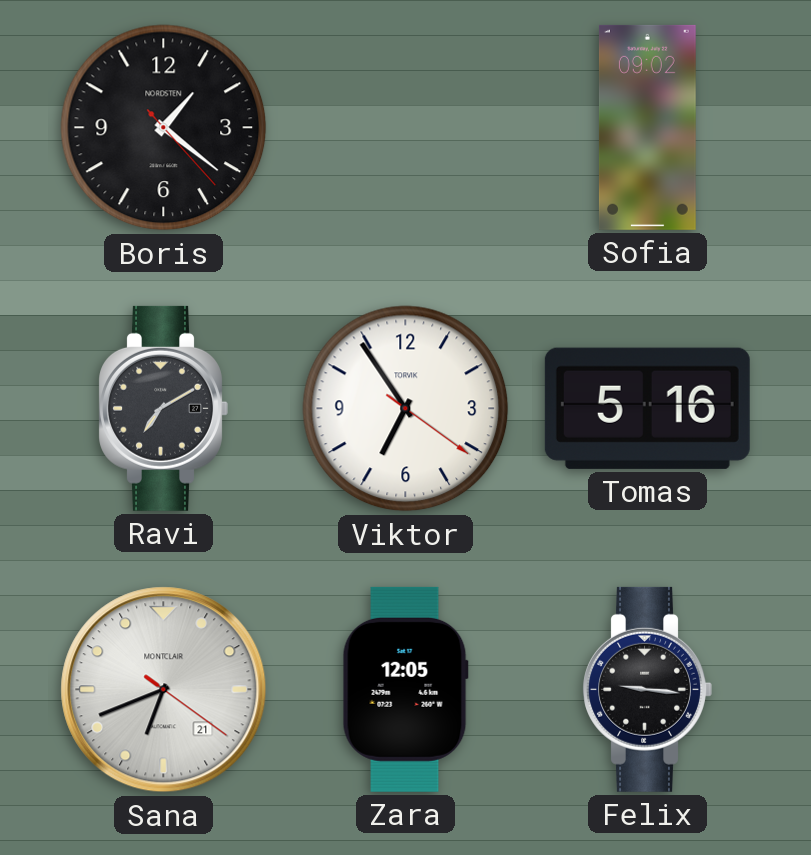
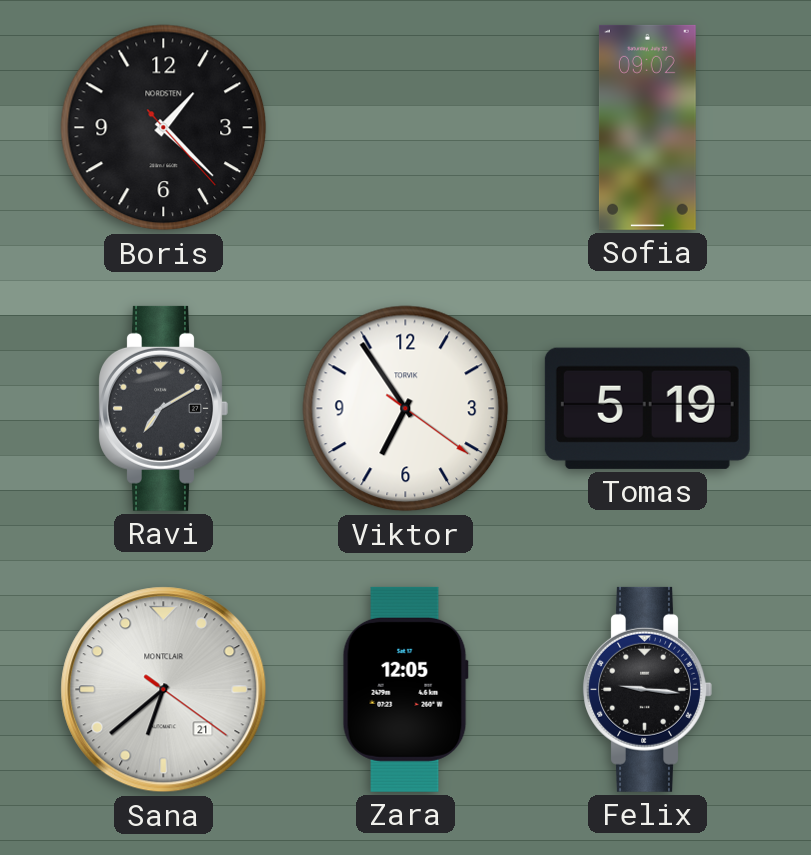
Boris: 1:21 -> 1:22
Tomas: 5:16 -> 5:19
Sana: 6:41 -> 6:38
